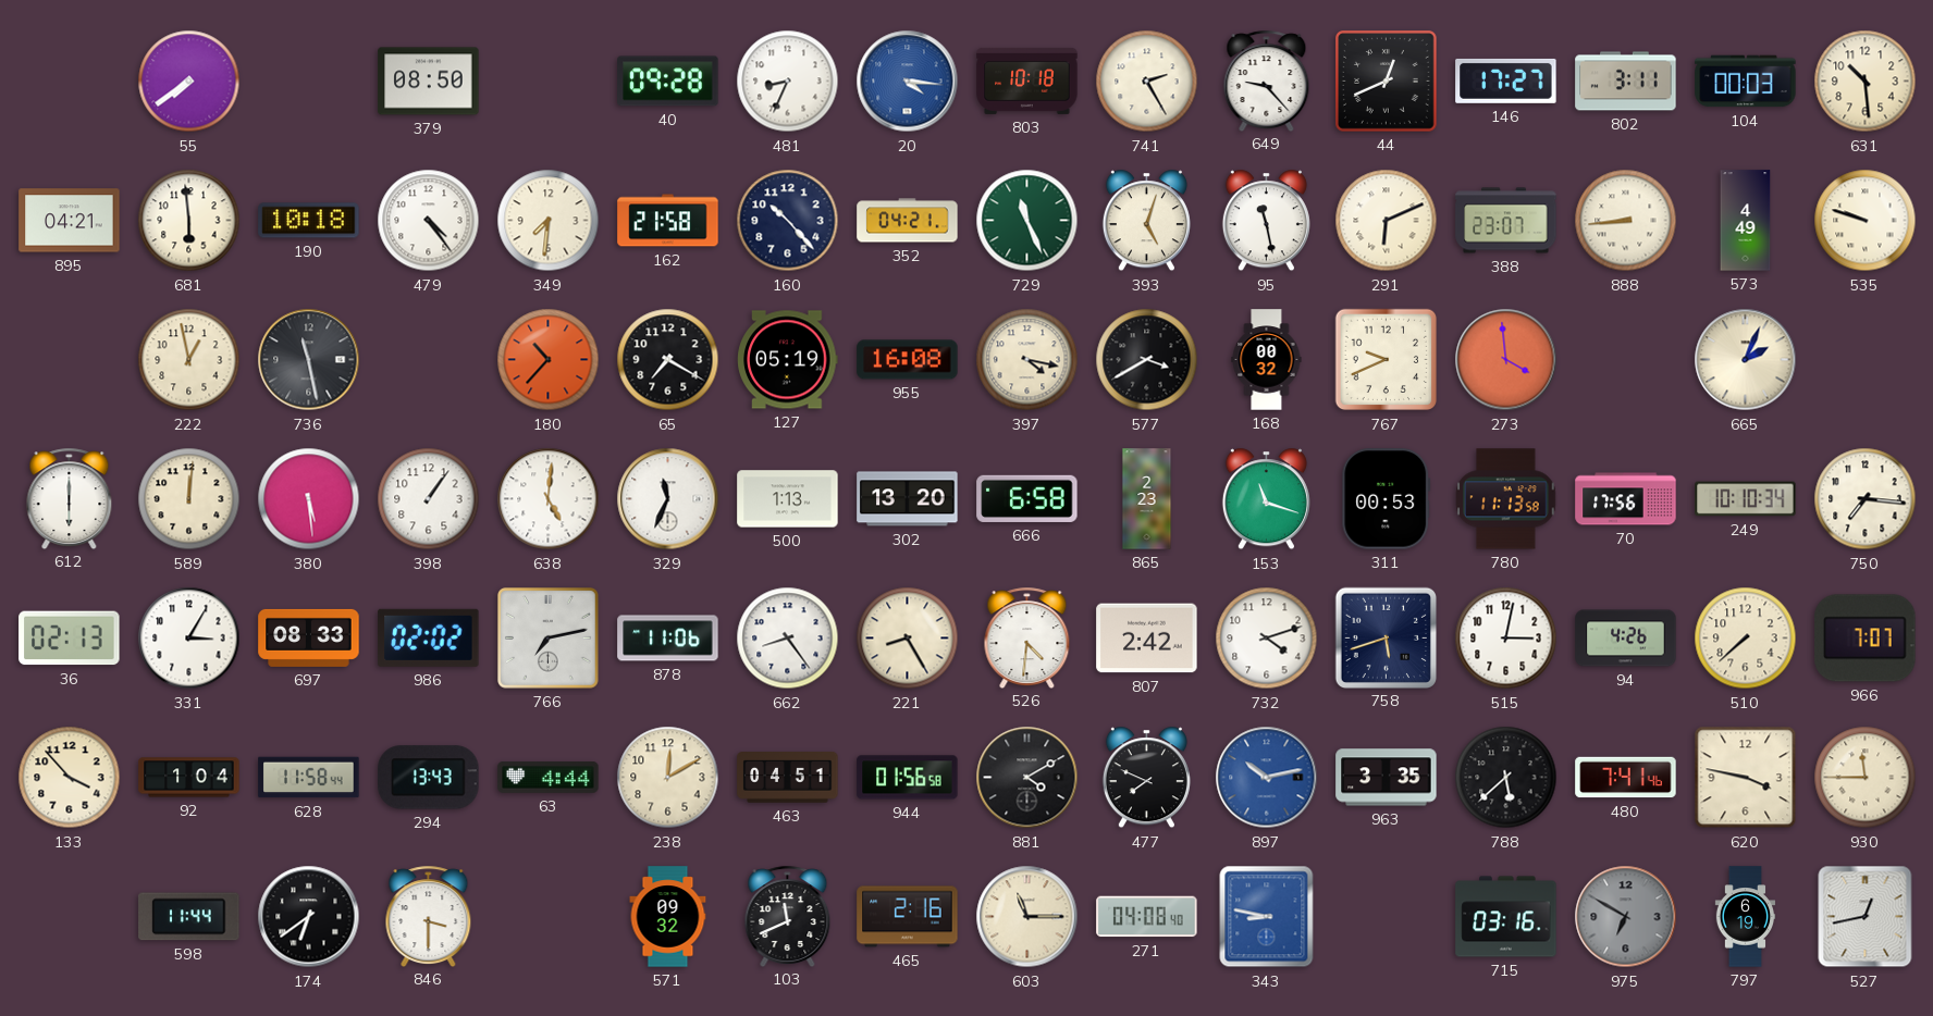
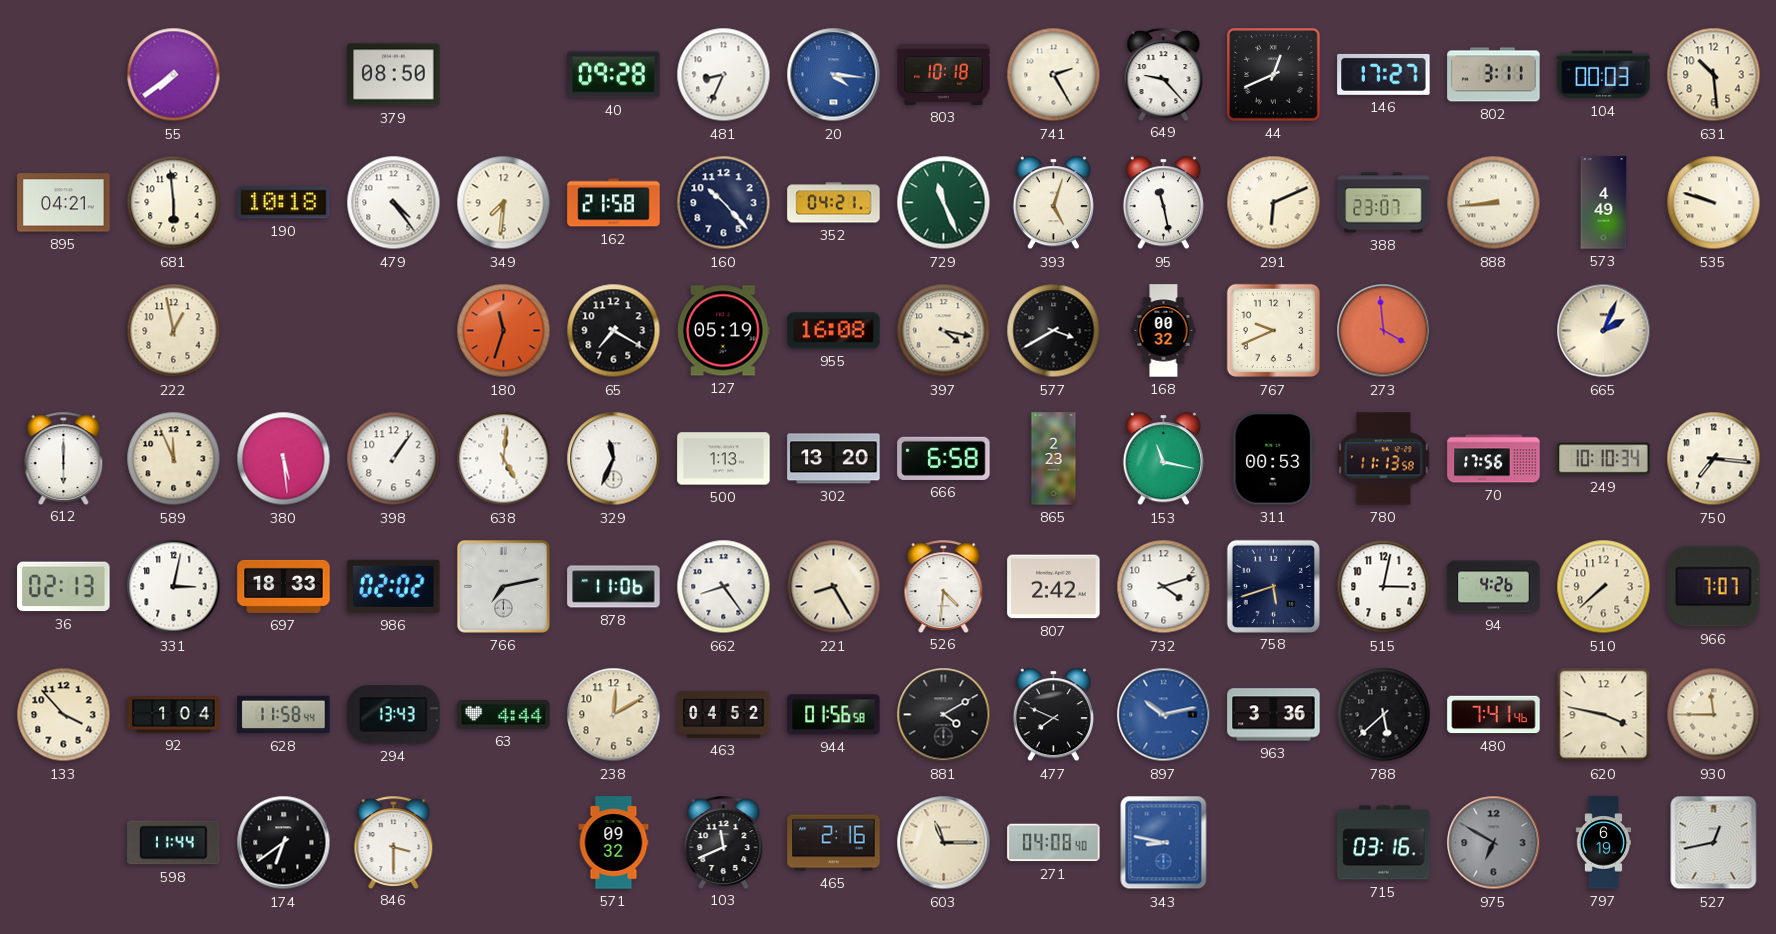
736: 11:28 -> none
180: 10:37 -> 11:33
589: 12:01 -> 11:56
153: 11:18 -> 11:17
331: 3:05 -> 3:02
697: 08:33 -> 18:33
463: 04:51 -> 04:52
963: 3:35 -> 3:36
